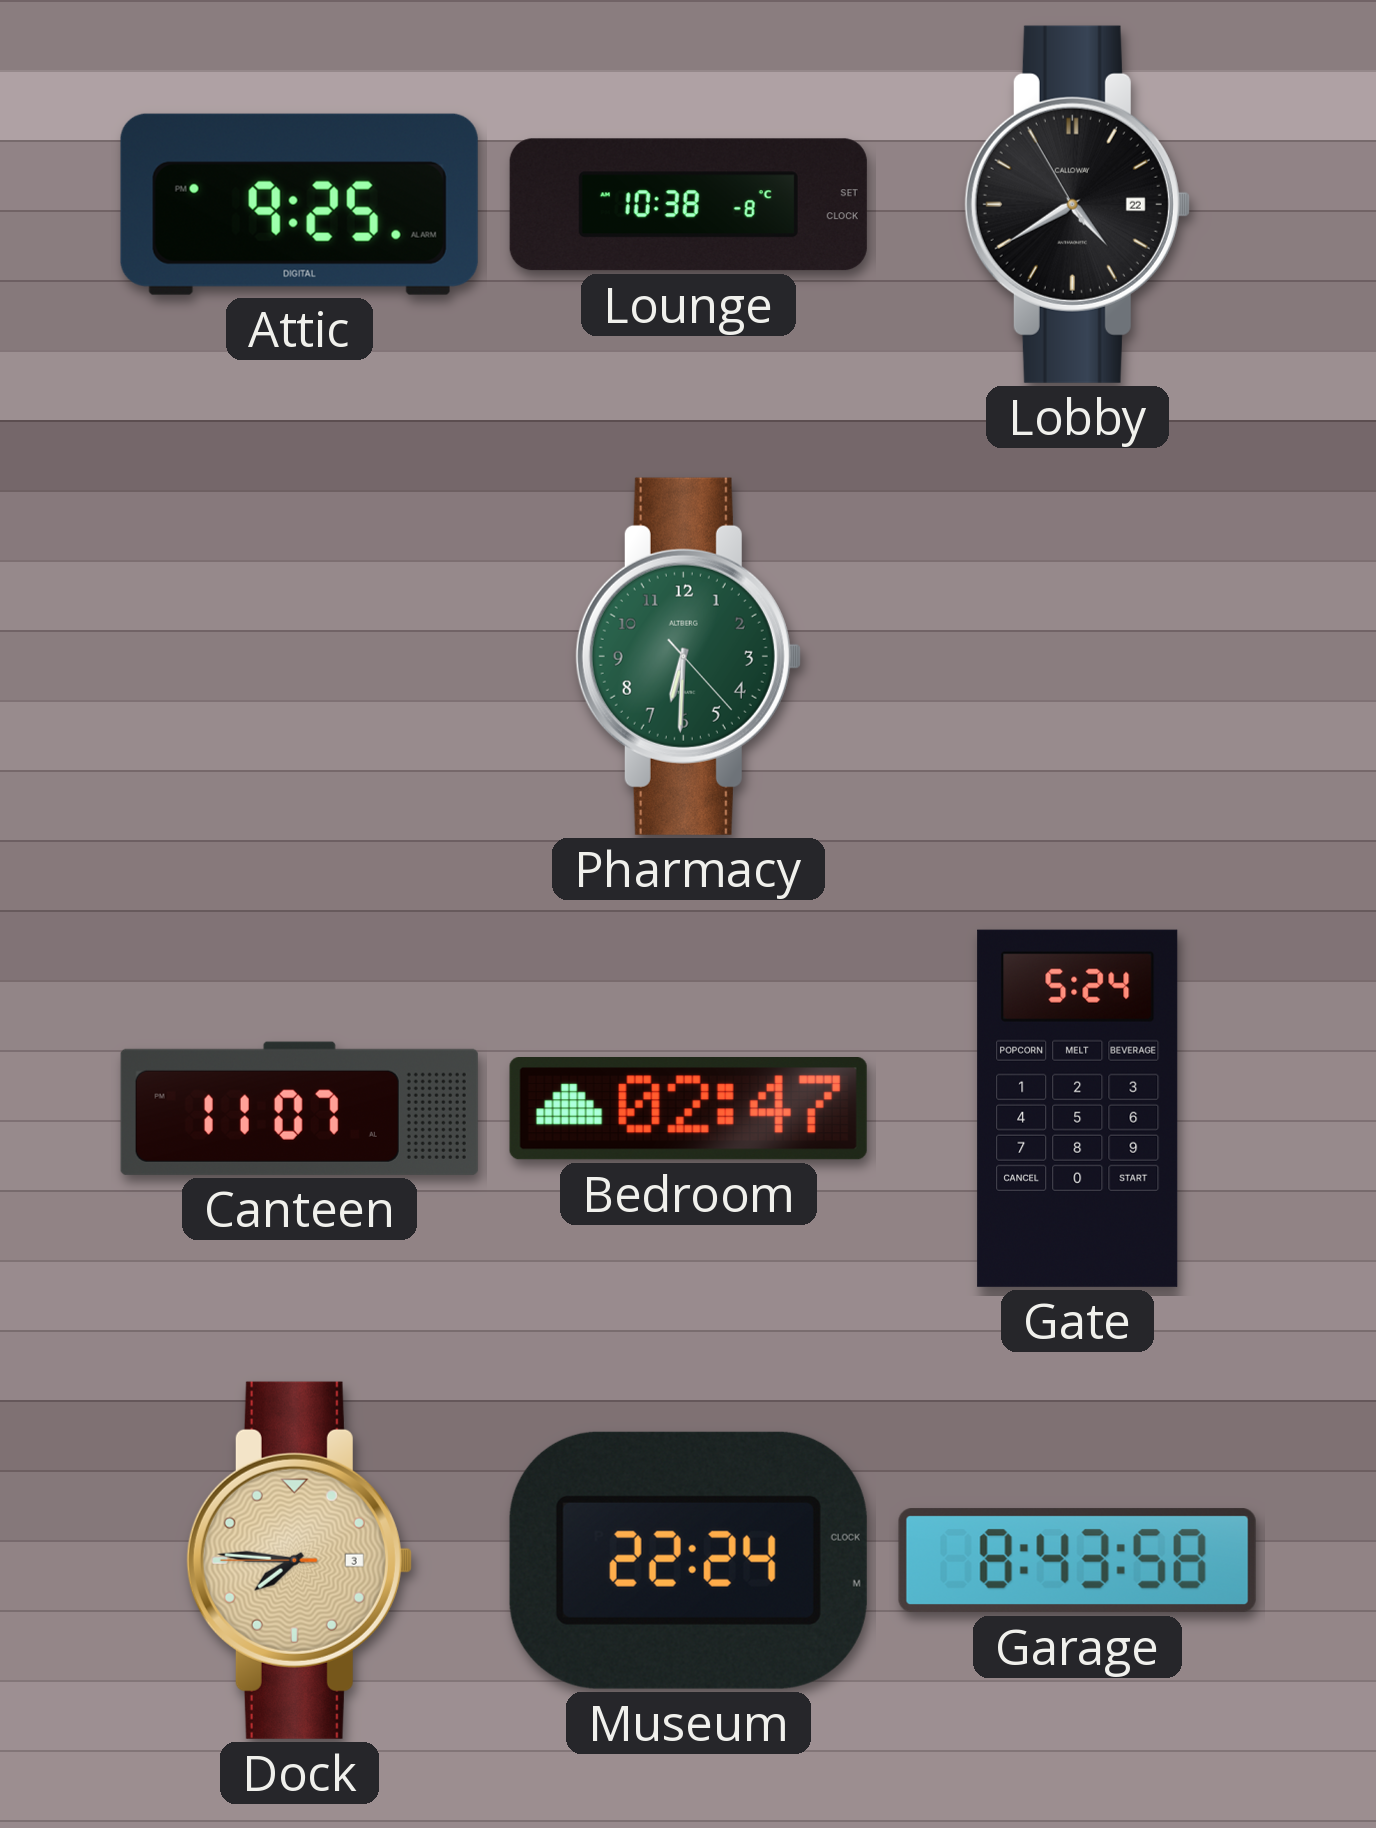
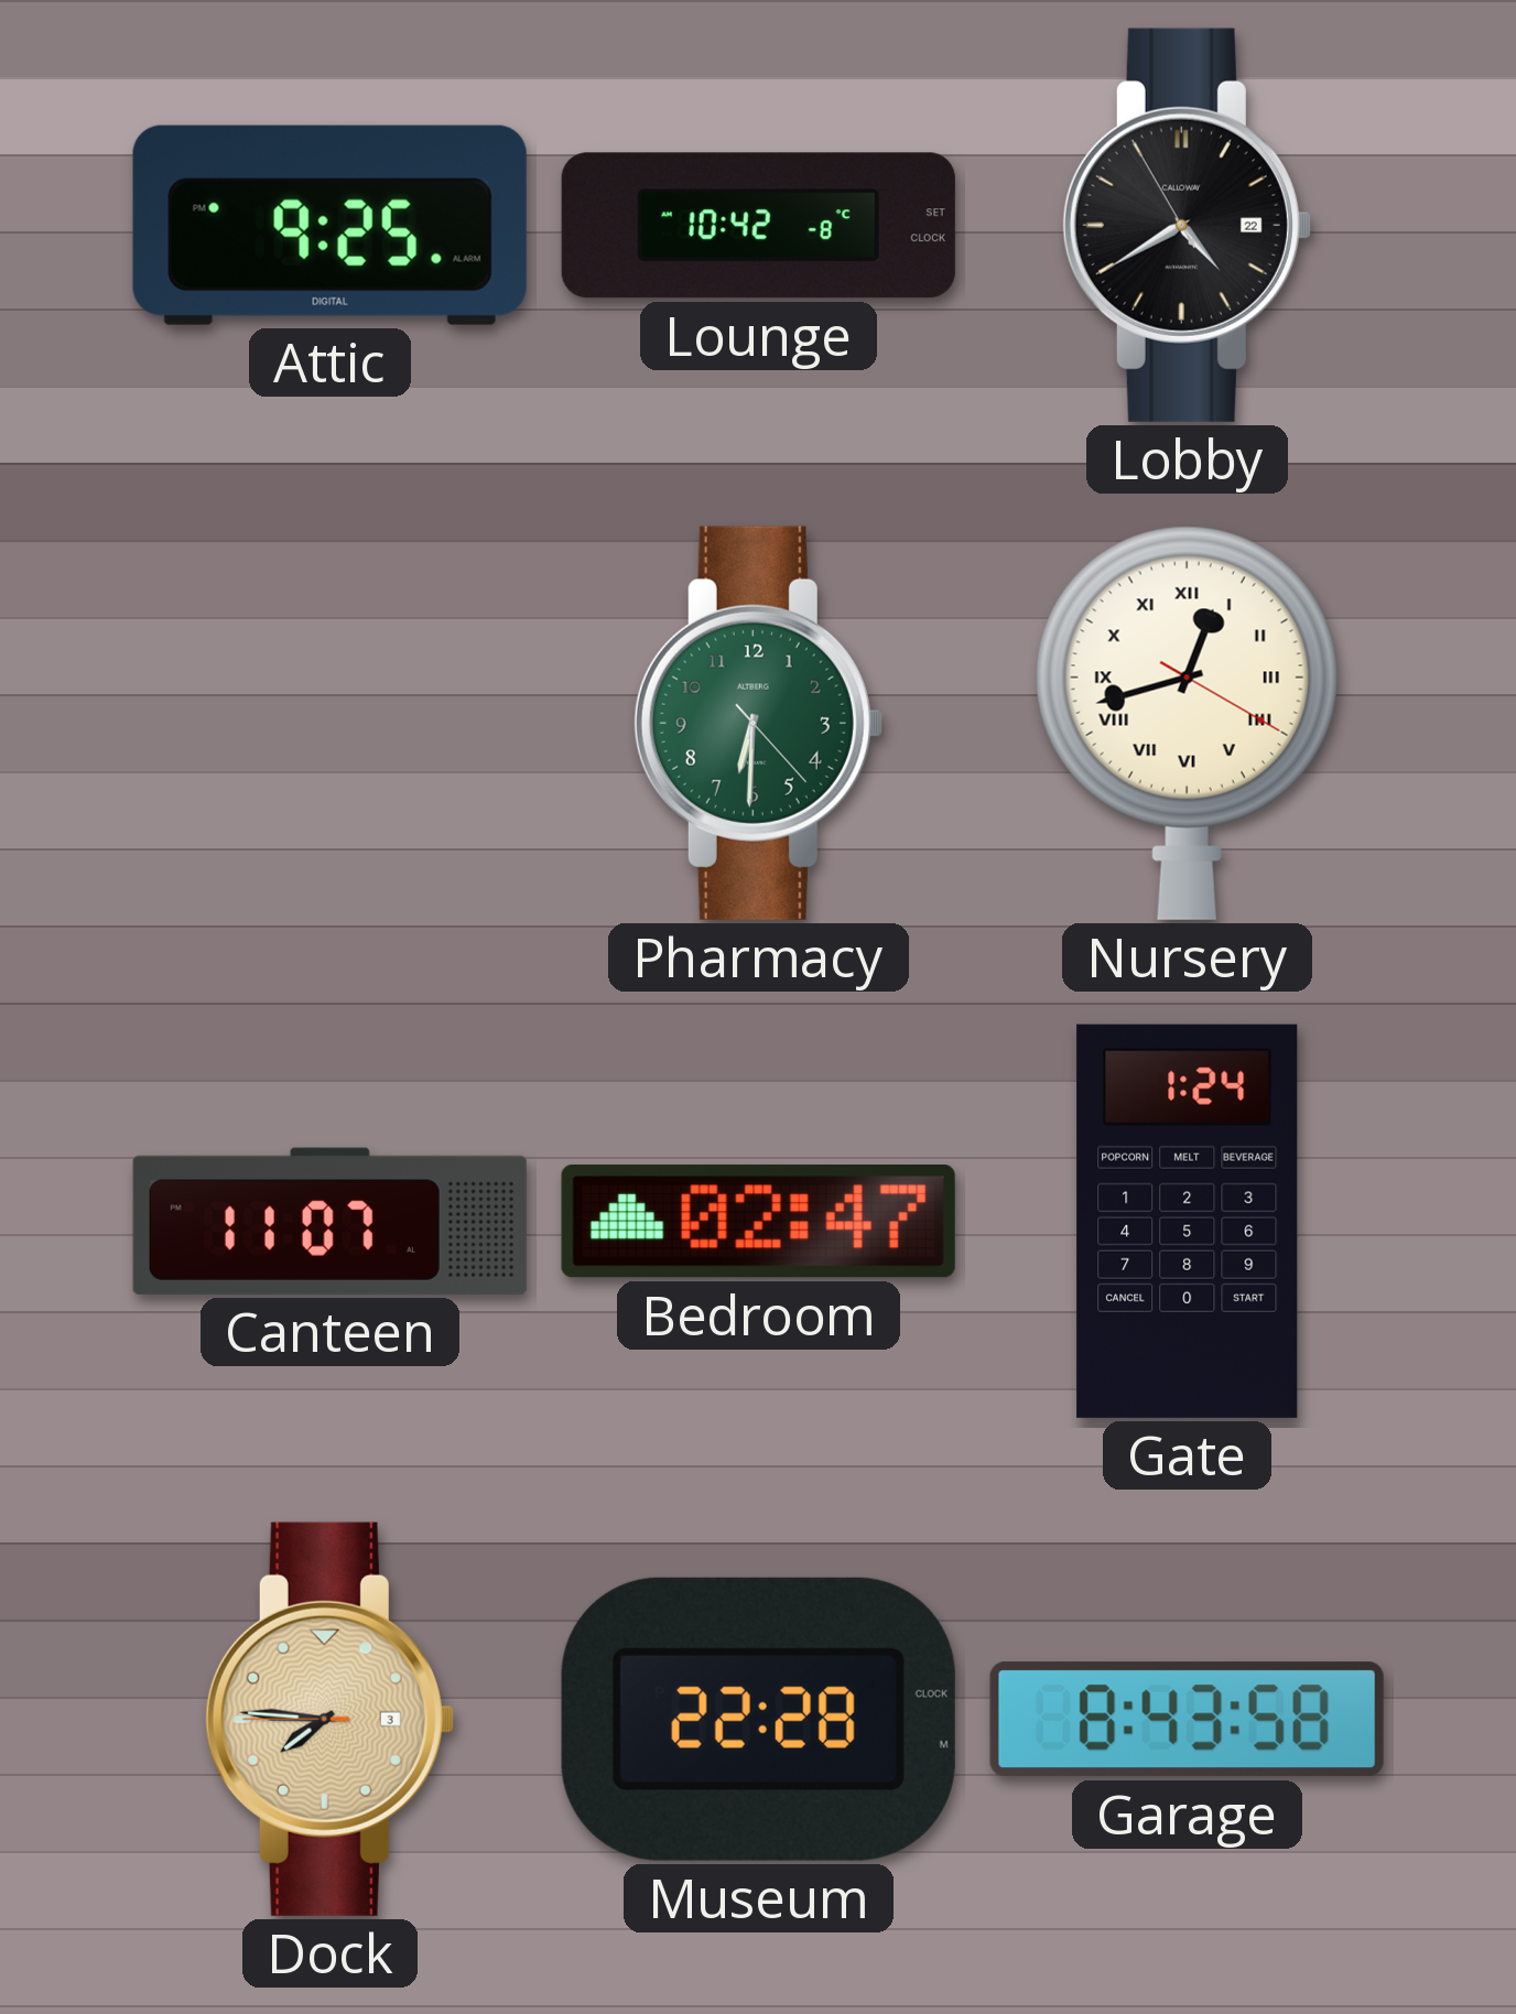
Lounge: 10:38 -> 10:42
Nursery: none -> 12:42
Gate: 5:24 -> 1:24
Museum: 22:24 -> 22:28
